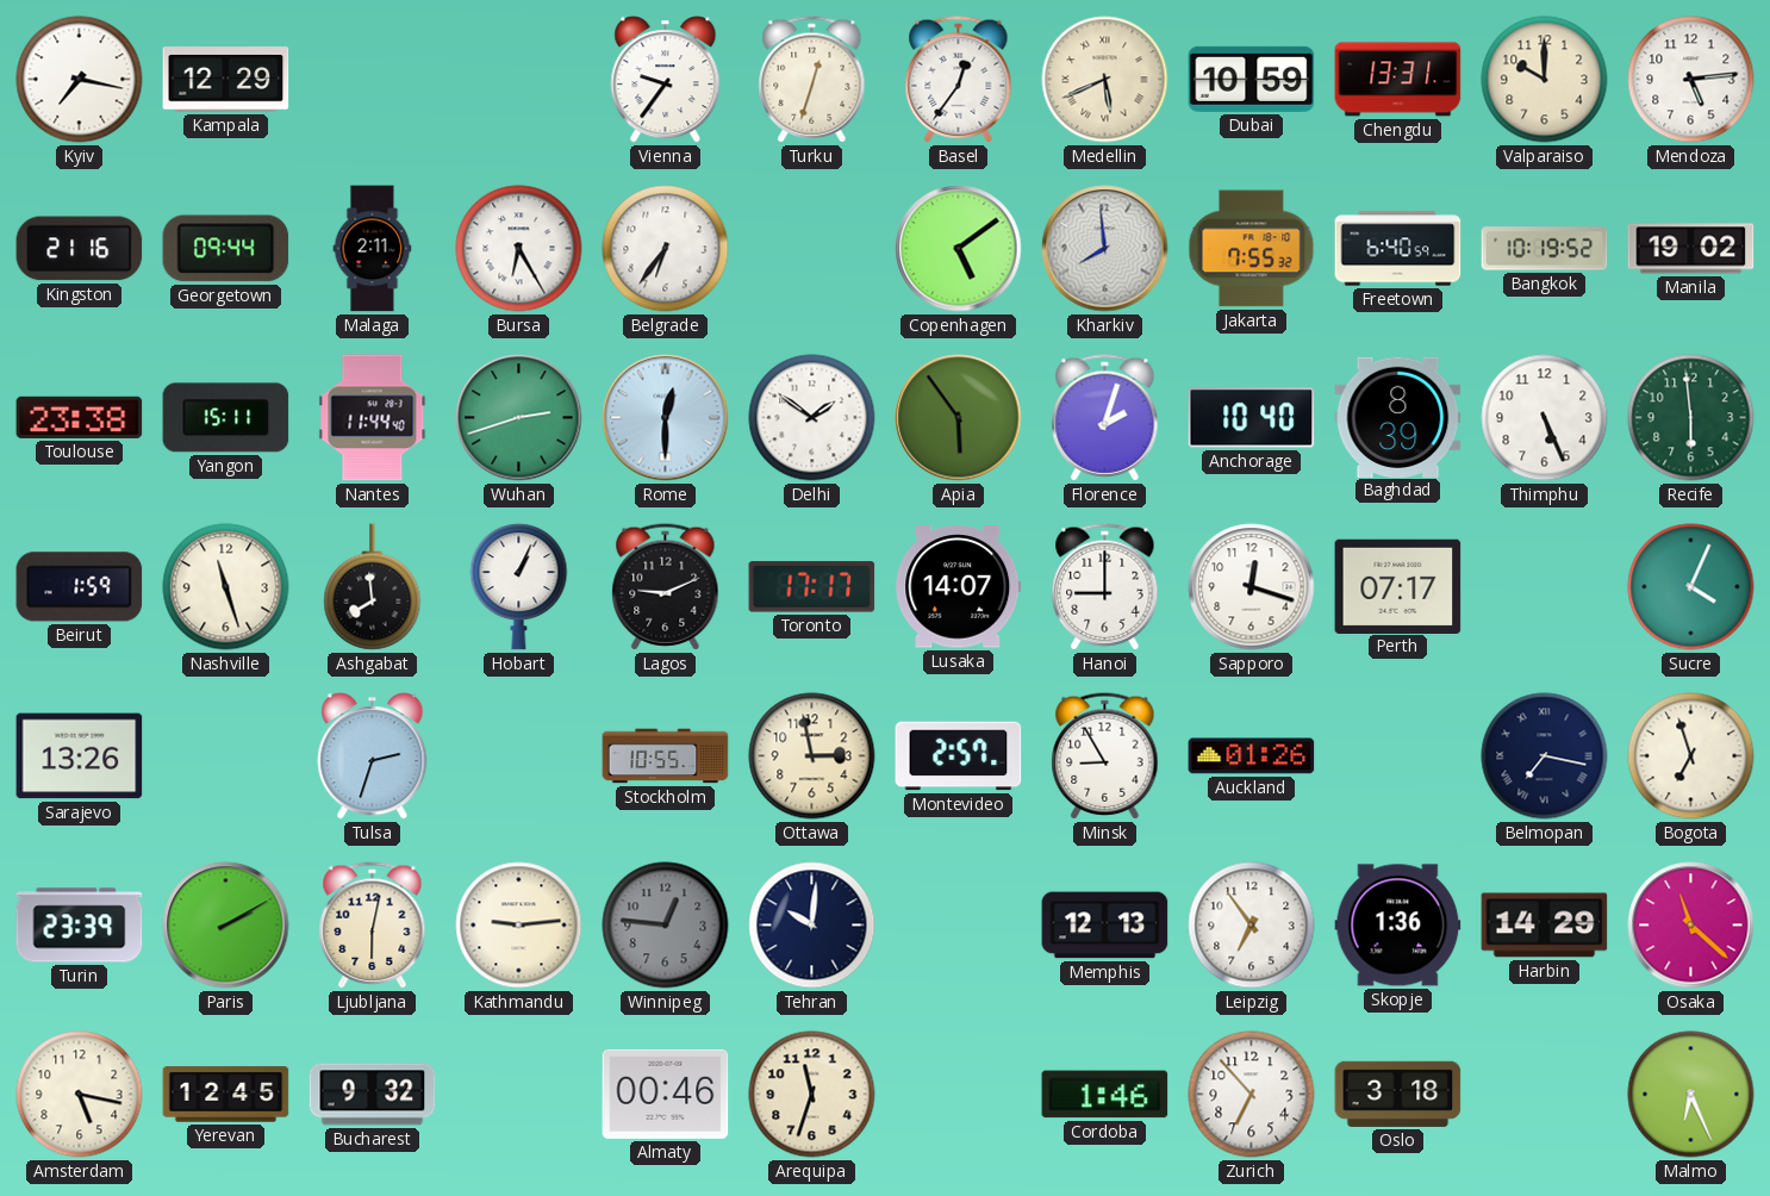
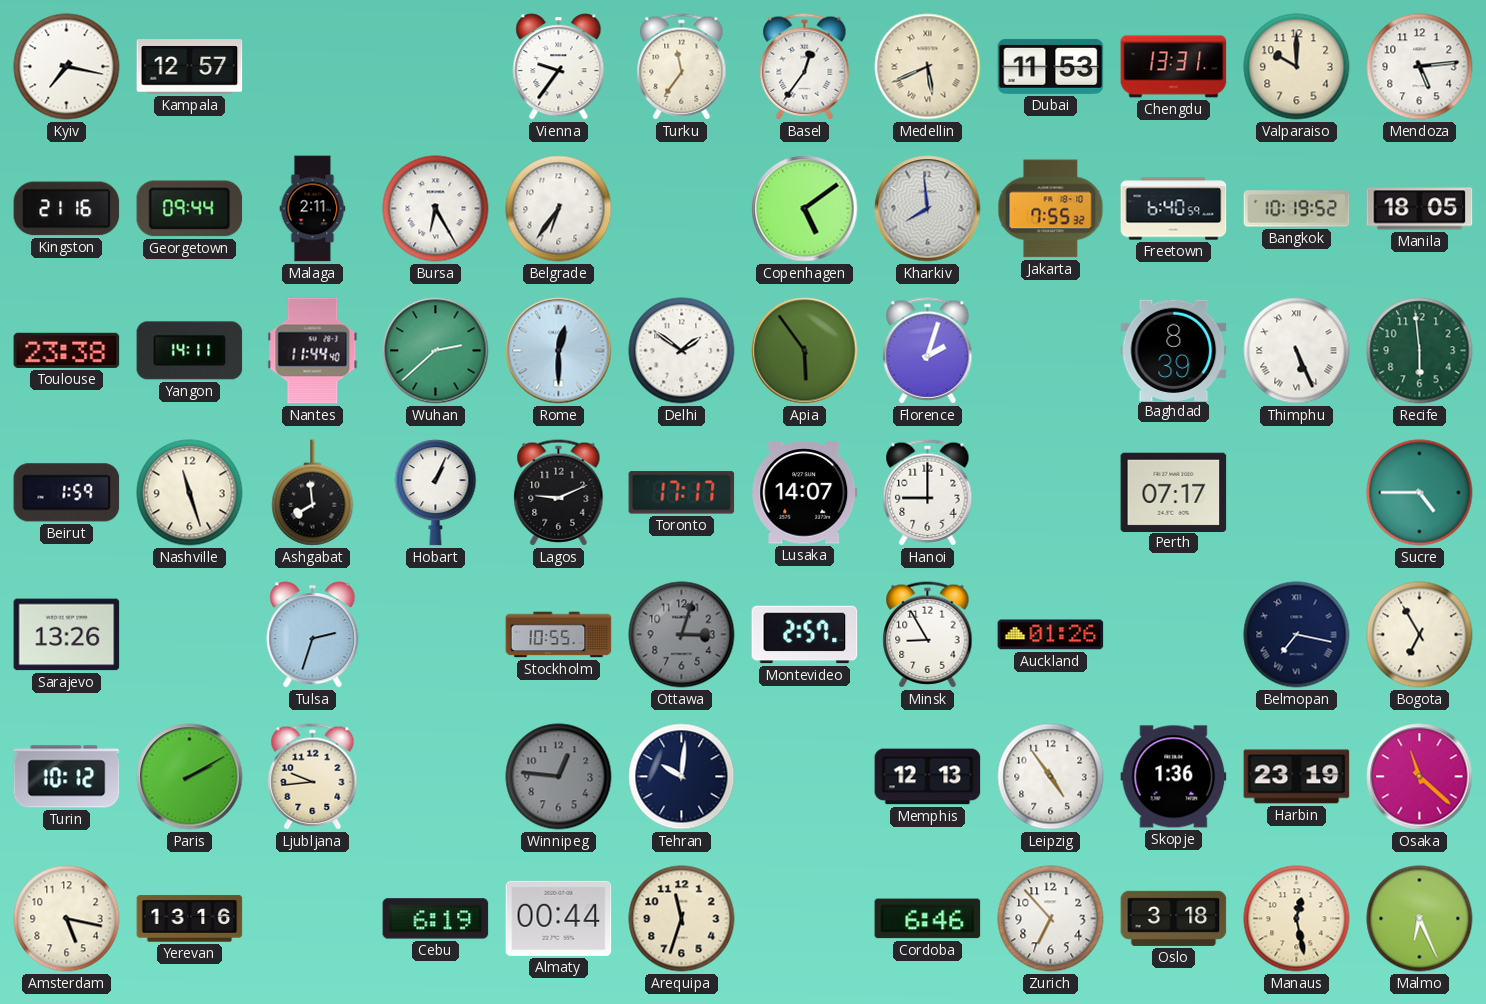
Kampala: 12:29 -> 12:57
Turku: 12:33 -> 11:36
Dubai: 10:59 -> 11:53
Manila: 19:02 -> 18:05
Yangon: 15:11 -> 14:11
Wuhan: 2:42 -> 2:38
Anchorage: 10:40 -> none
Thimphu numerals: Arabic -> Roman
Sapporo: 12:18 -> none
Sucre: 4:04 -> 4:45
Ottawa: 2:58 -> 3:03
Ottawa dial: cream -> grey
Bogota: 6:57 -> 6:55
Turin: 23:39 -> 10:12
Ljubljana: 6:02 -> 9:44
Kathmandu: 9:14 -> none
Leipzig: 6:54 -> 4:54
Harbin: 14:29 -> 23:19
Yerevan: 12:45 -> 13:16
Bucharest: 9:32 -> none
Cebu: none -> 6:19
Almaty: 00:46 -> 00:44
Cordoba: 1:46 -> 6:46
Manaus: none -> 12:28
